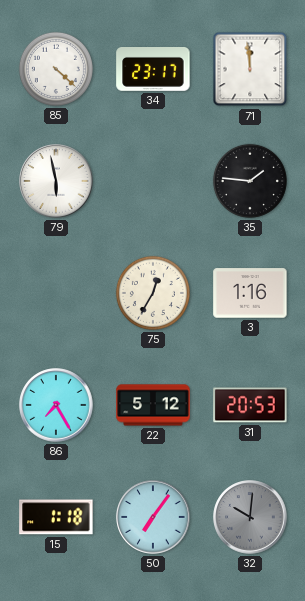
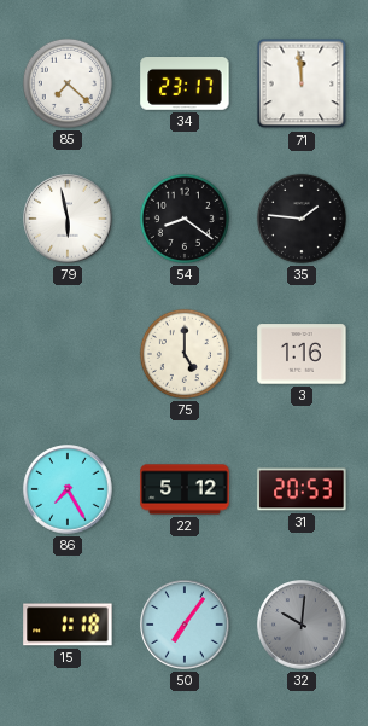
85: 4:22 -> 7:22
54: none -> 8:21
75: 12:35 -> 5:00
